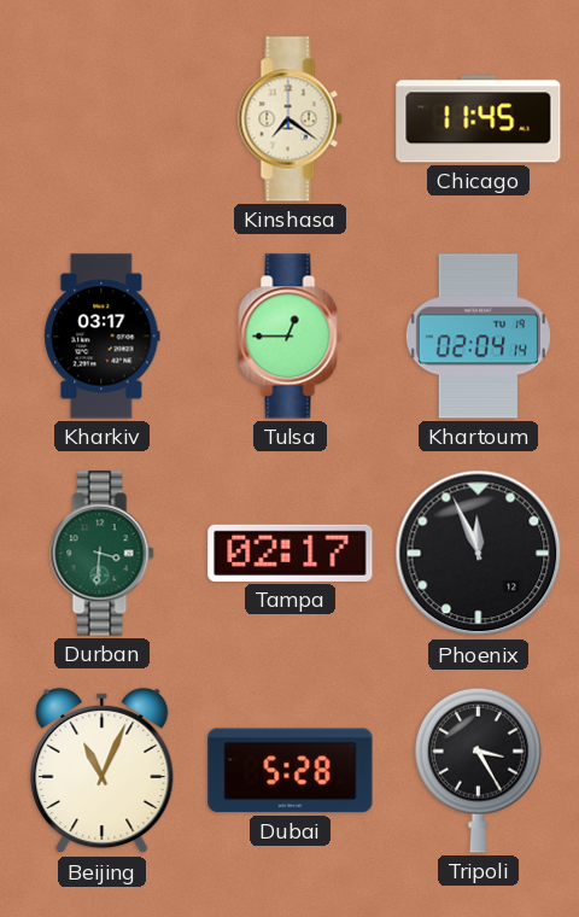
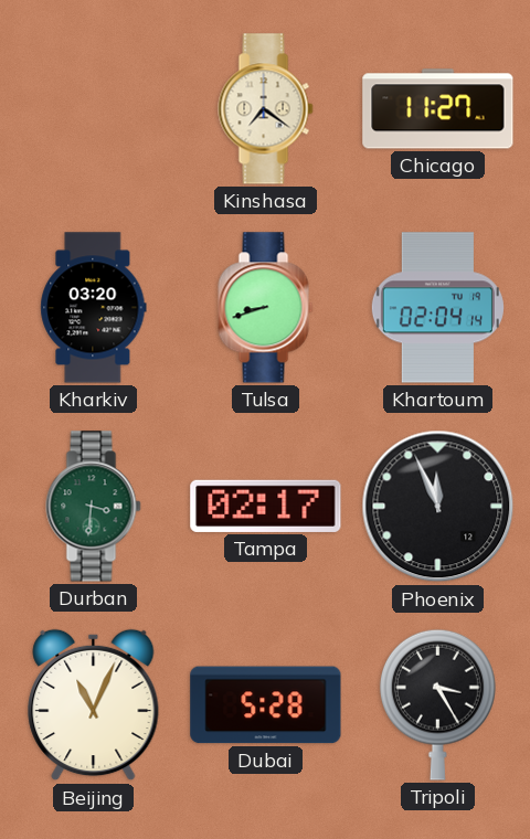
Chicago: 11:45 -> 11:27
Kharkiv: 03:17 -> 03:20
Tulsa: 12:45 -> 8:42
